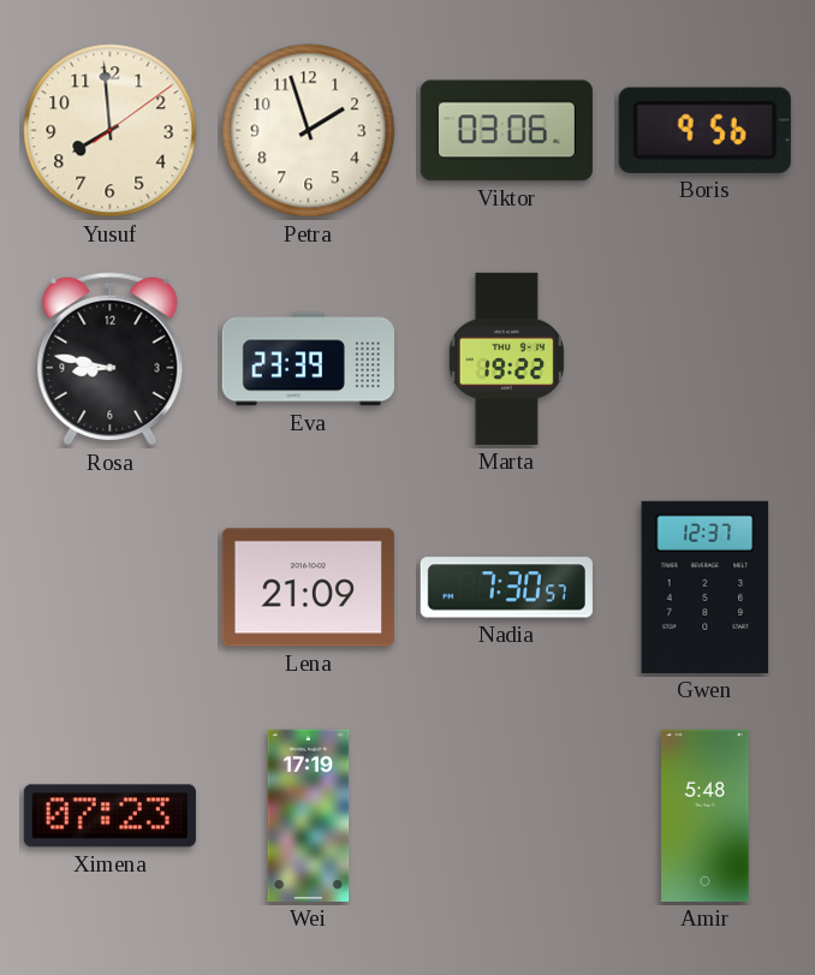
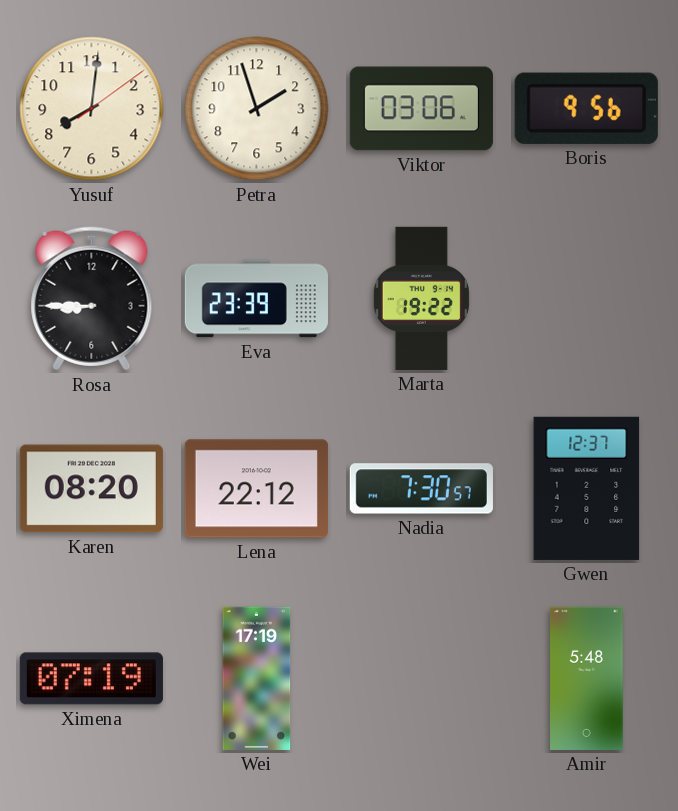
Yusuf: 7:59 -> 8:01
Rosa: 8:47 -> 8:45
Karen: none -> 08:20
Lena: 21:09 -> 22:12
Ximena: 07:23 -> 07:19
